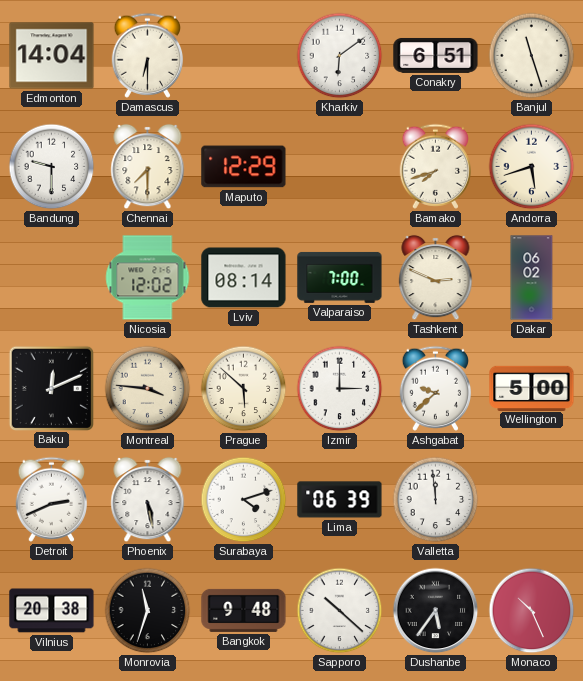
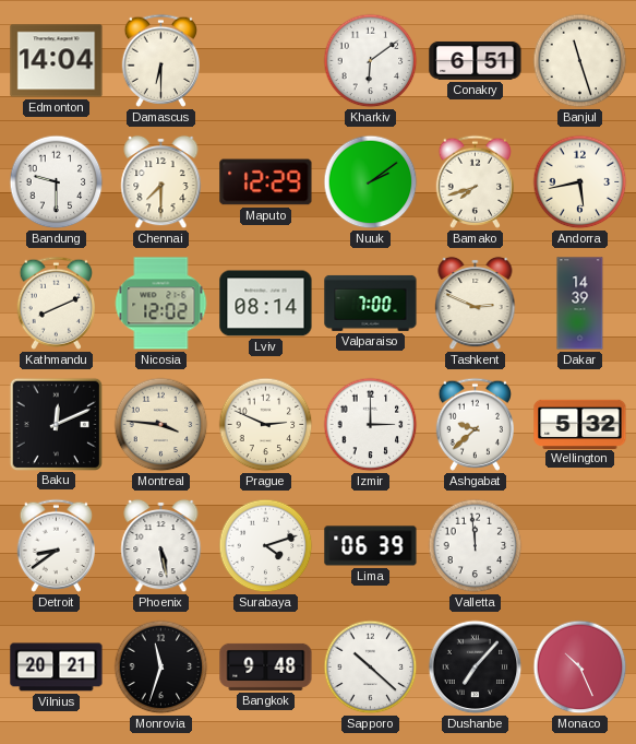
Nuuk: none -> 2:09
Andorra: 5:42 -> 5:43
Kathmandu: none -> 8:11
Dakar: 06:02 -> 14:39
Prague: 5:52 -> 2:49
Wellington: 5:00 -> 5:32
Detroit: 2:41 -> 8:39
Vilnius: 20:38 -> 20:21
Dushanbe: 5:36 -> 7:07
